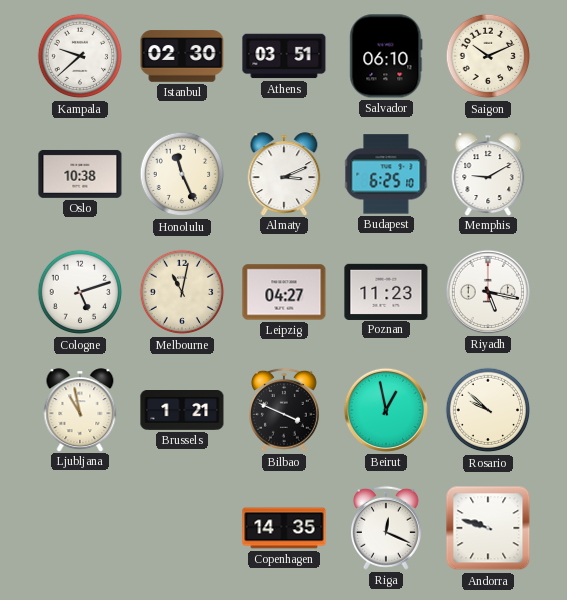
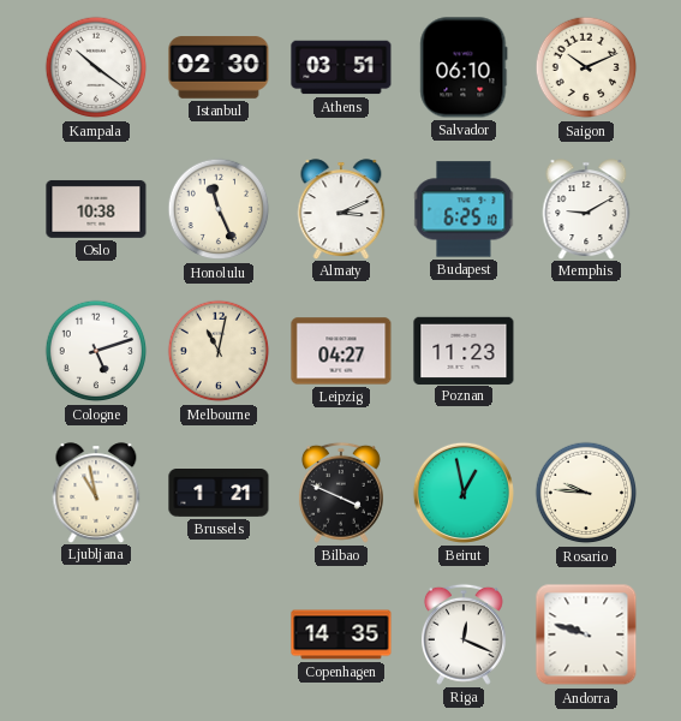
Kampala: 9:38 -> 10:21
Riyadh: 5:17 -> none
Rosario: 9:52 -> 9:46
